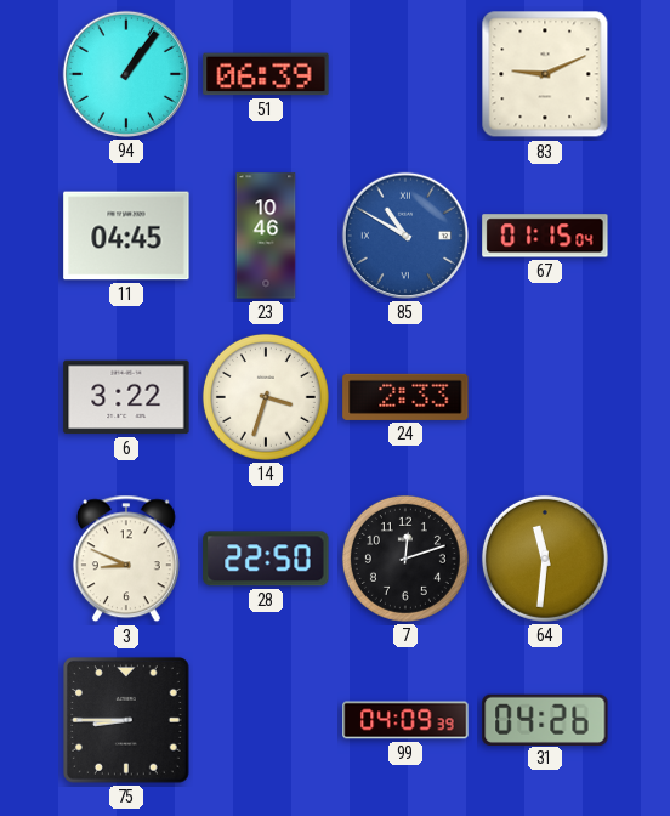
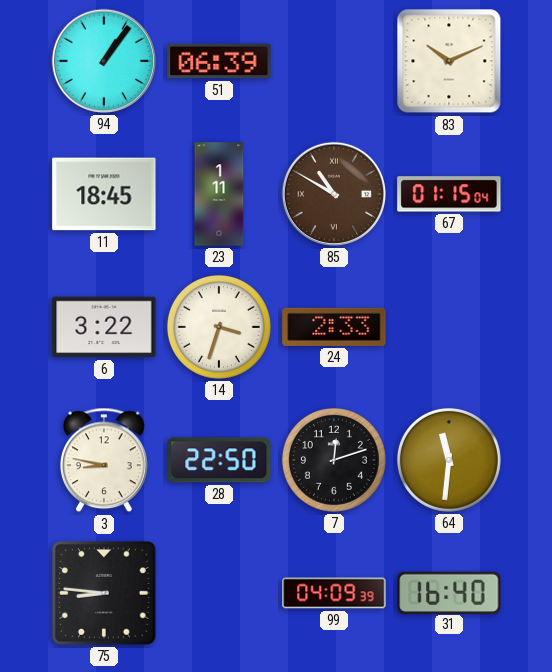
83: 9:11 -> 10:11
11: 04:45 -> 18:45
23: 10:46 -> 1:11
85 dial: blue -> brown
3: 8:49 -> 8:47
75: 8:45 -> 8:46
31: 04:26 -> 16:40
